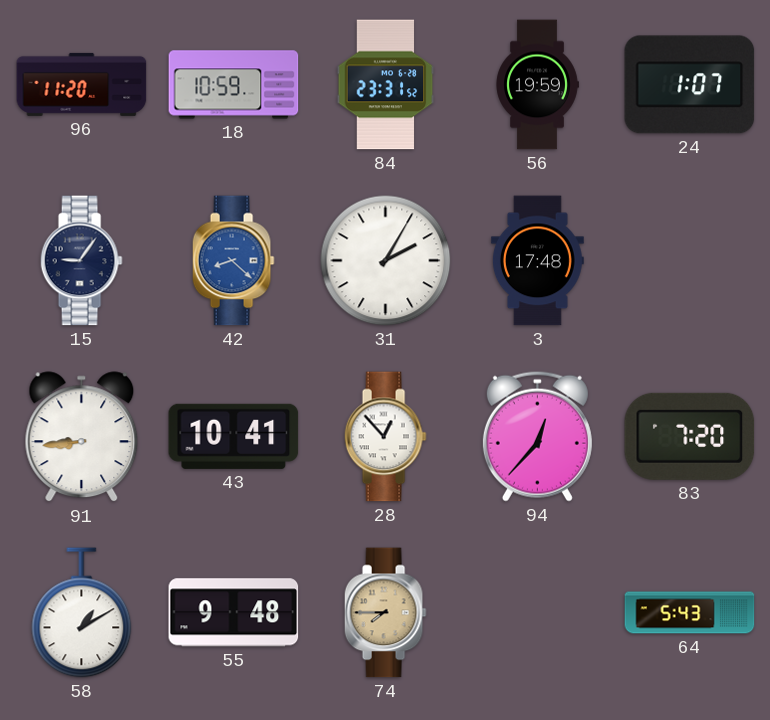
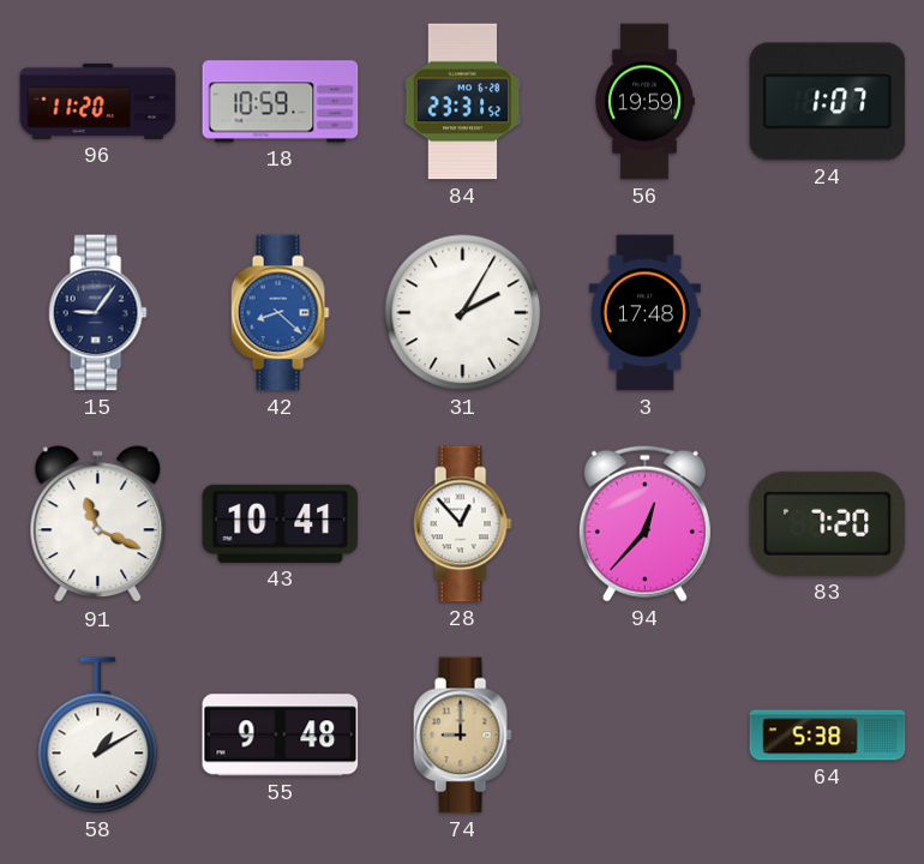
91: 8:44 -> 11:19
74: 7:45 -> 9:00
64: 5:43 -> 5:38
